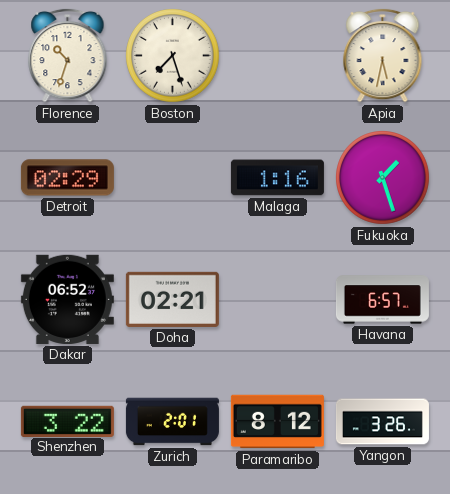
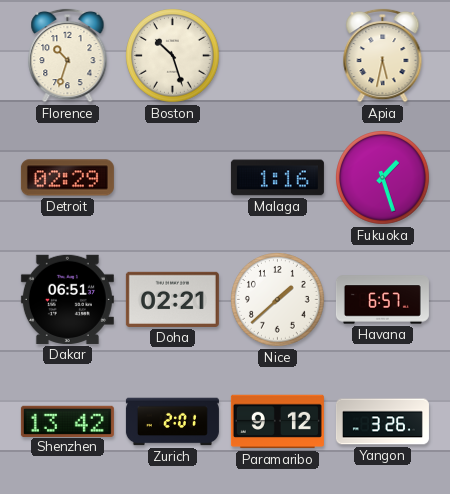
Boston: 7:27 -> 10:27
Dakar: 06:52 -> 06:51
Nice: none -> 1:38
Shenzhen: 3:22 -> 13:42
Paramaribo: 8:12 -> 9:12
